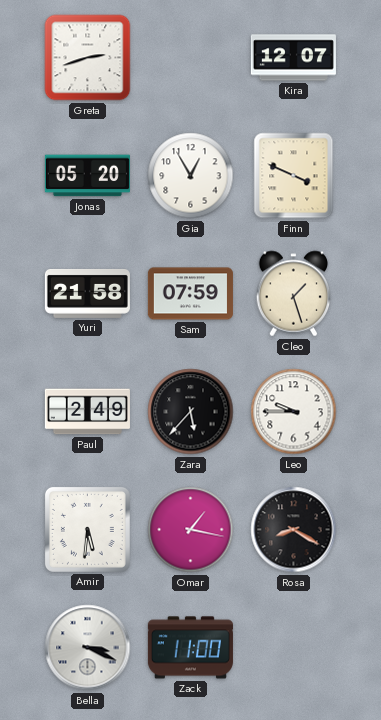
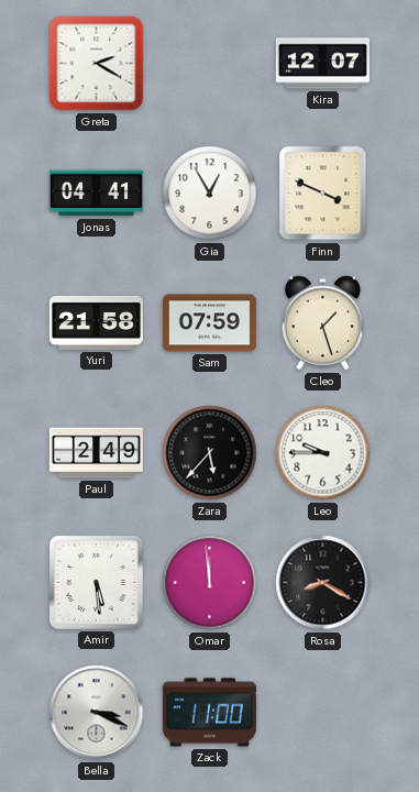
Greta: 2:42 -> 2:20
Jonas: 05:20 -> 04:41
Amir: 5:31 -> 5:29
Omar: 1:17 -> 11:59
